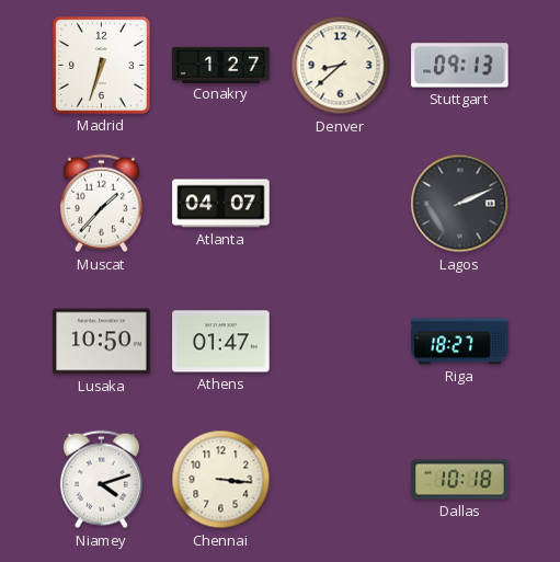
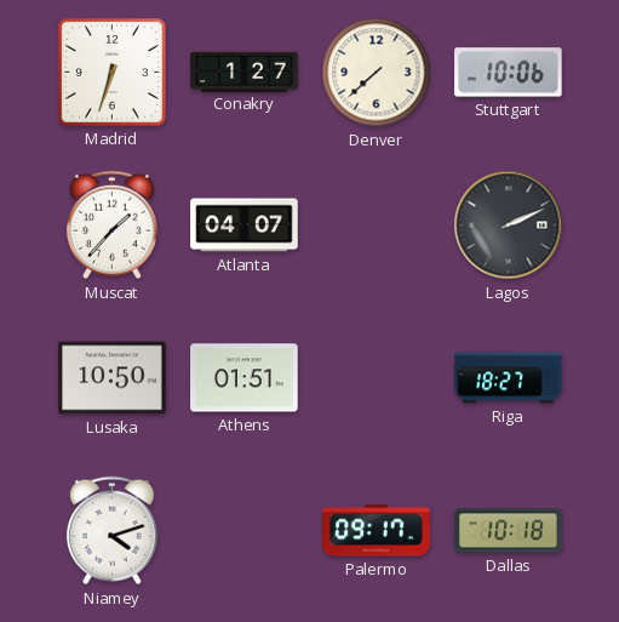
Denver: 8:38 -> 7:38
Stuttgart: 09:13 -> 10:06
Athens: 01:47 -> 01:51
Chennai: 3:16 -> none
Palermo: none -> 09:17
